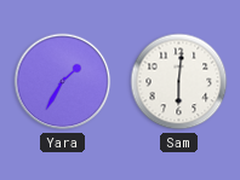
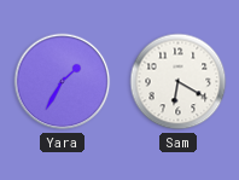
Sam: 6:01 -> 6:20
